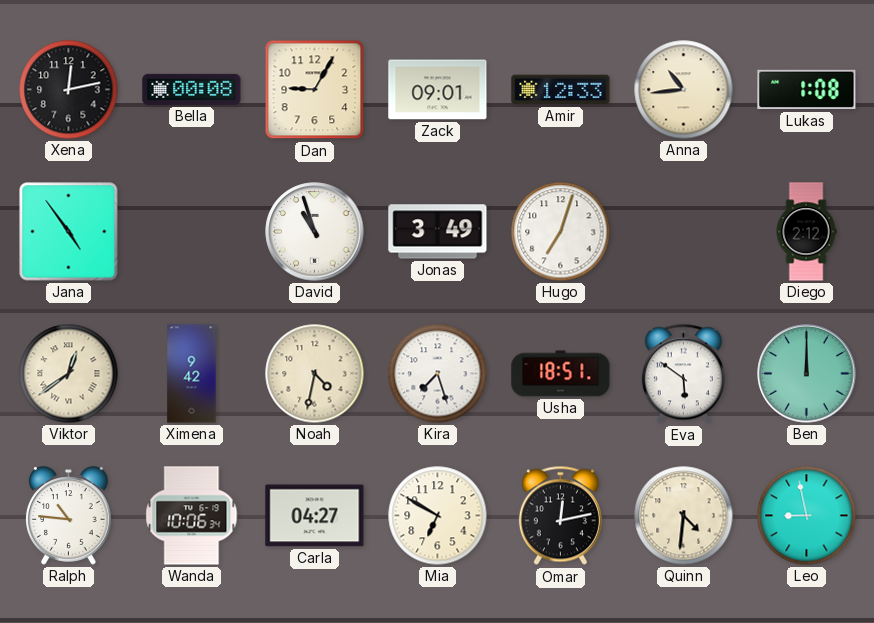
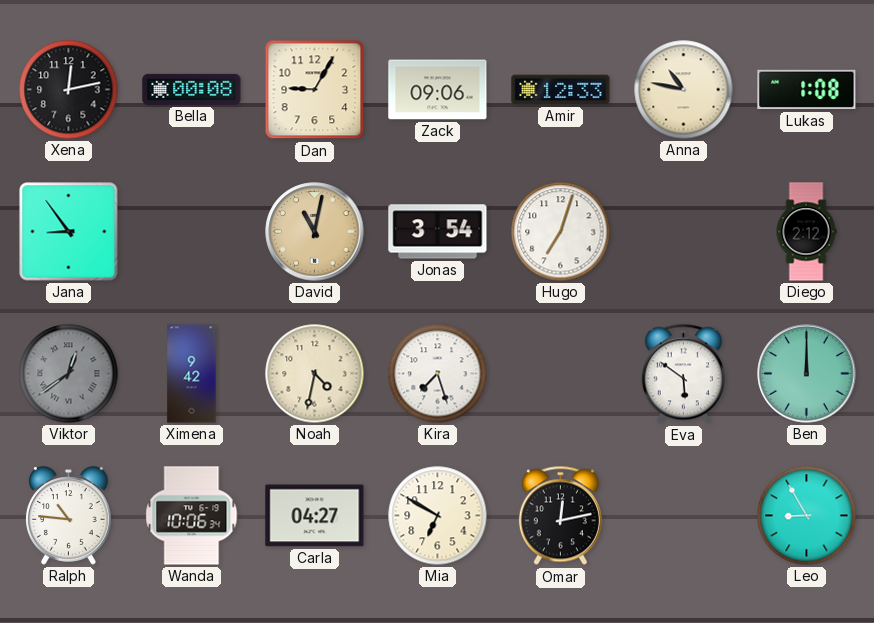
Zack: 09:01 -> 09:06
Anna: 10:44 -> 10:47
Jana: 4:54 -> 8:54
David: 10:57 -> 11:02
David dial: white -> champagne
Jonas: 3:49 -> 3:54
Viktor dial: cream -> grey
Usha: 18:51 -> none
Quinn: 4:31 -> none
Leo: 8:58 -> 8:55
